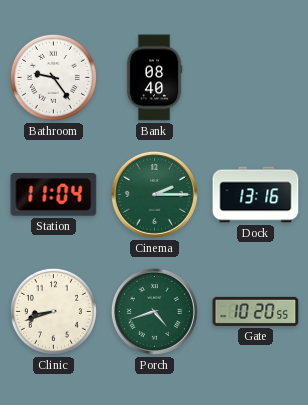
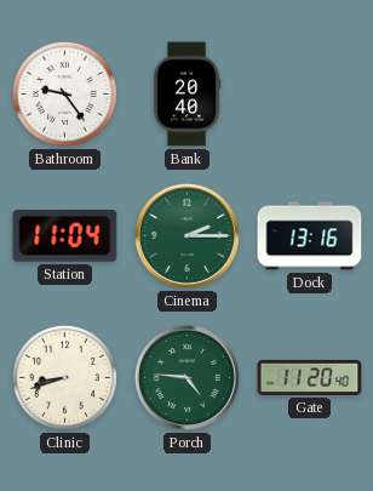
Bank: 08:40 -> 20:40
Porch: 4:42 -> 4:46
Gate: 10:20 -> 11:20
